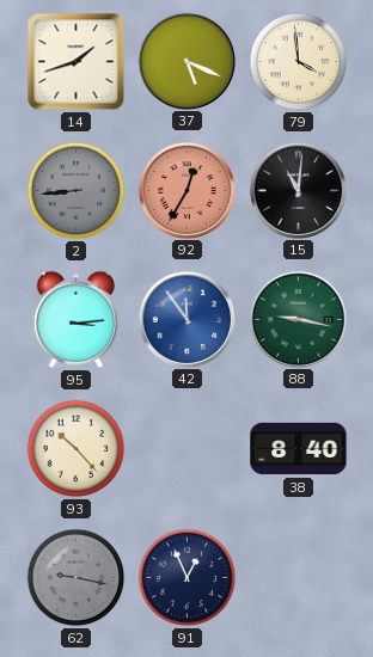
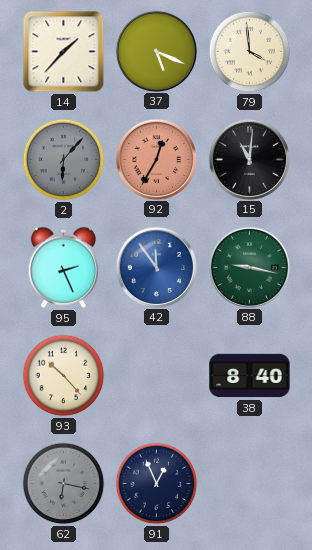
14: 1:42 -> 1:37
2: 8:44 -> 6:07
95: 3:14 -> 2:26
62: 9:17 -> 6:17
